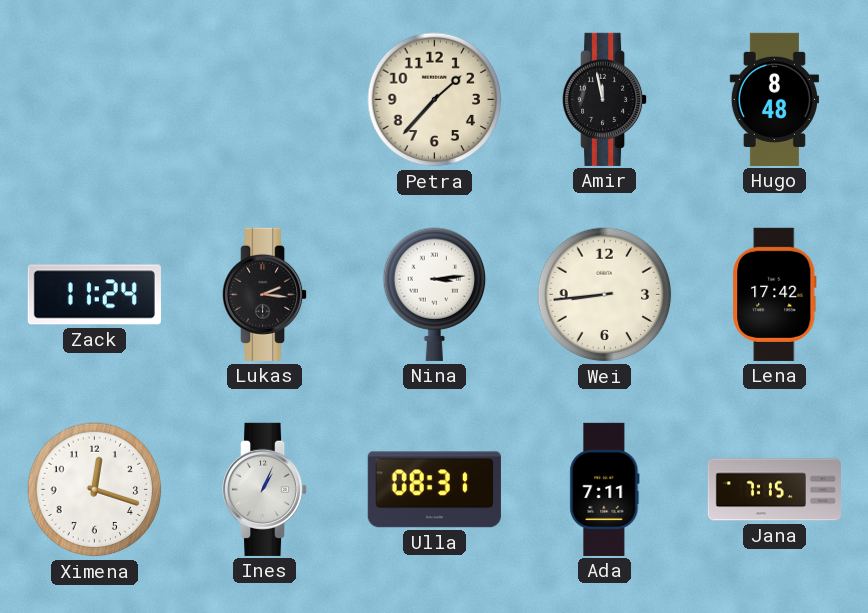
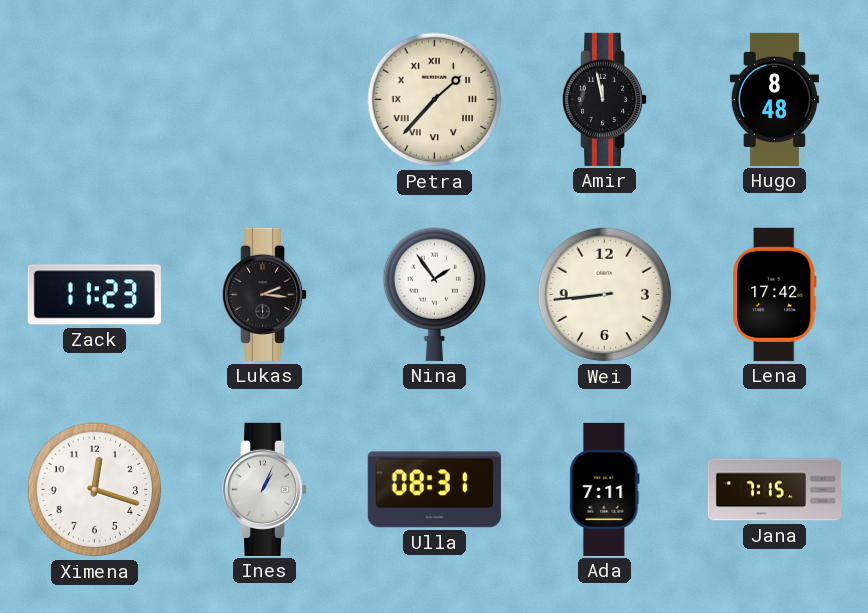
Petra numerals: Arabic -> Roman
Zack: 11:24 -> 11:23
Nina: 3:14 -> 1:54
